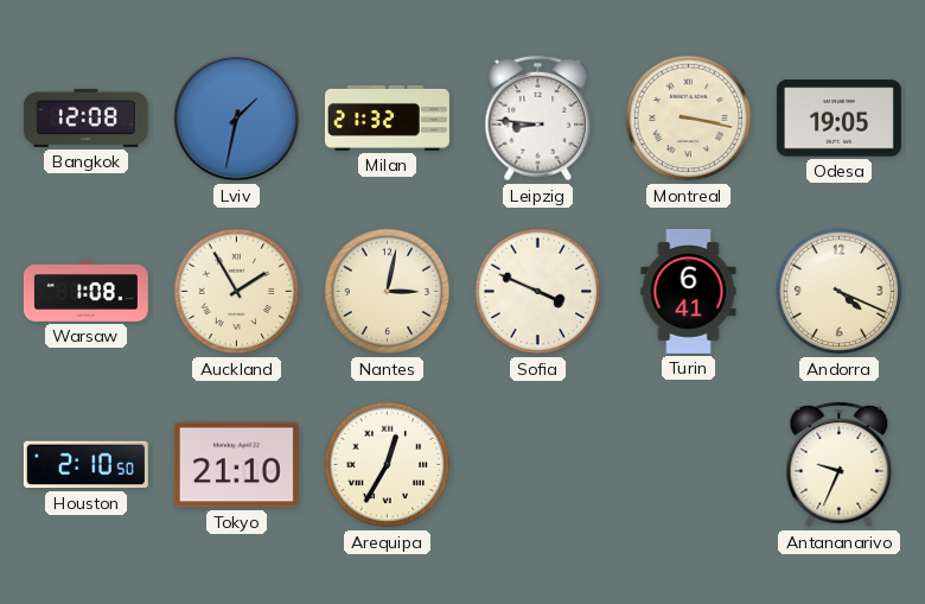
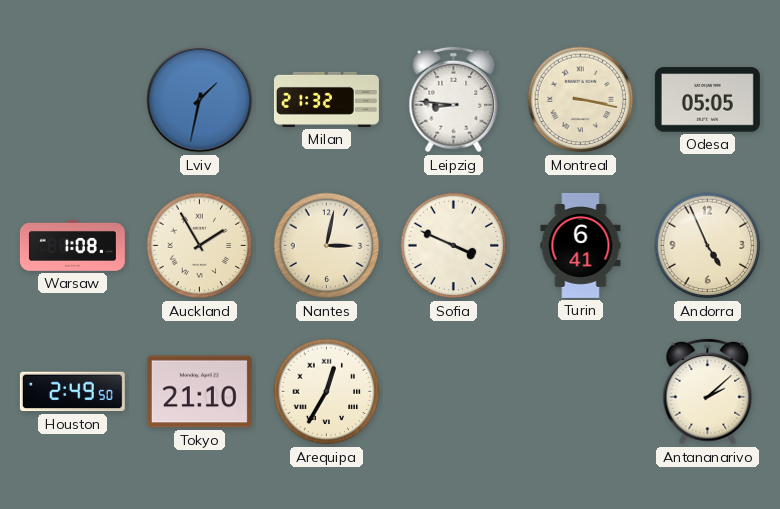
Bangkok: 12:08 -> none
Odesa: 19:05 -> 05:05
Andorra: 4:19 -> 4:56
Houston: 2:10 -> 2:49
Antananarivo: 9:34 -> 2:08
